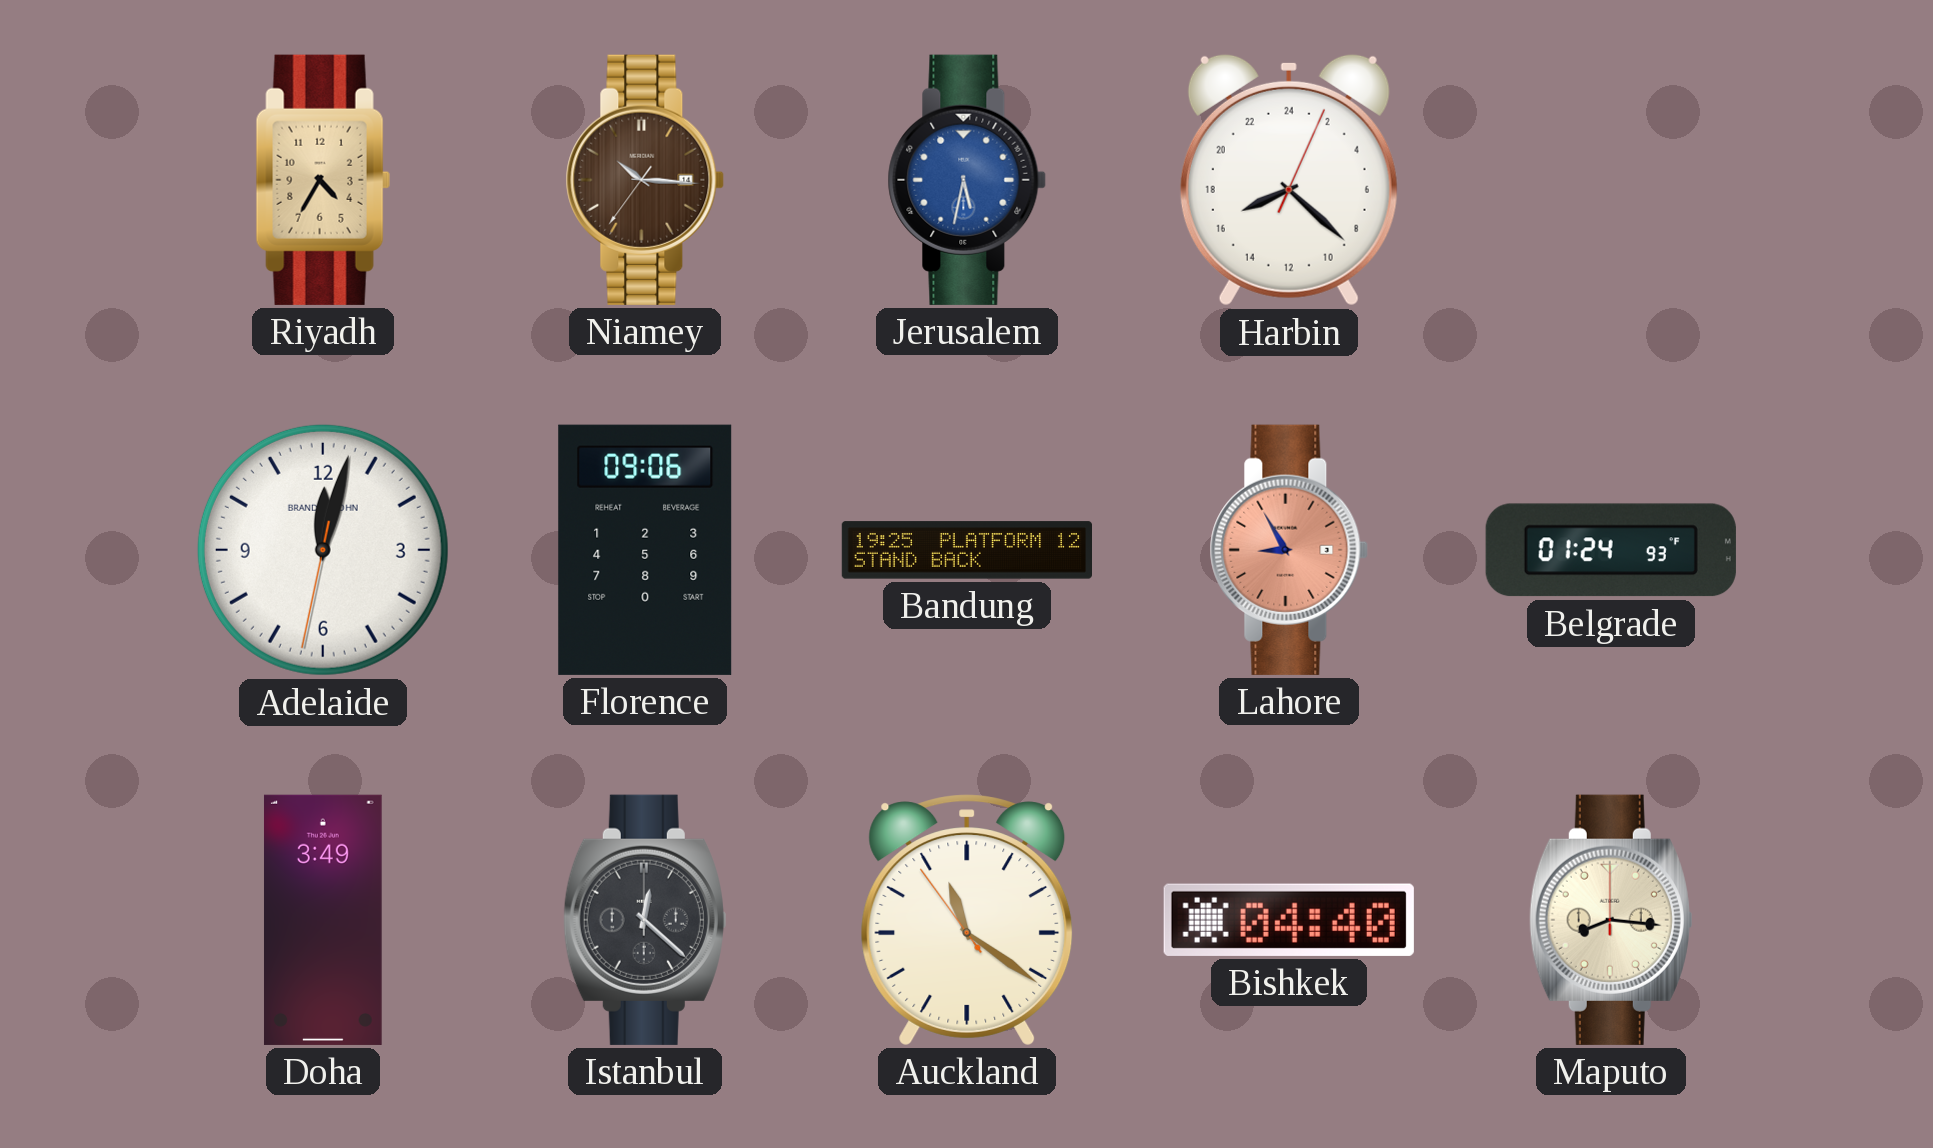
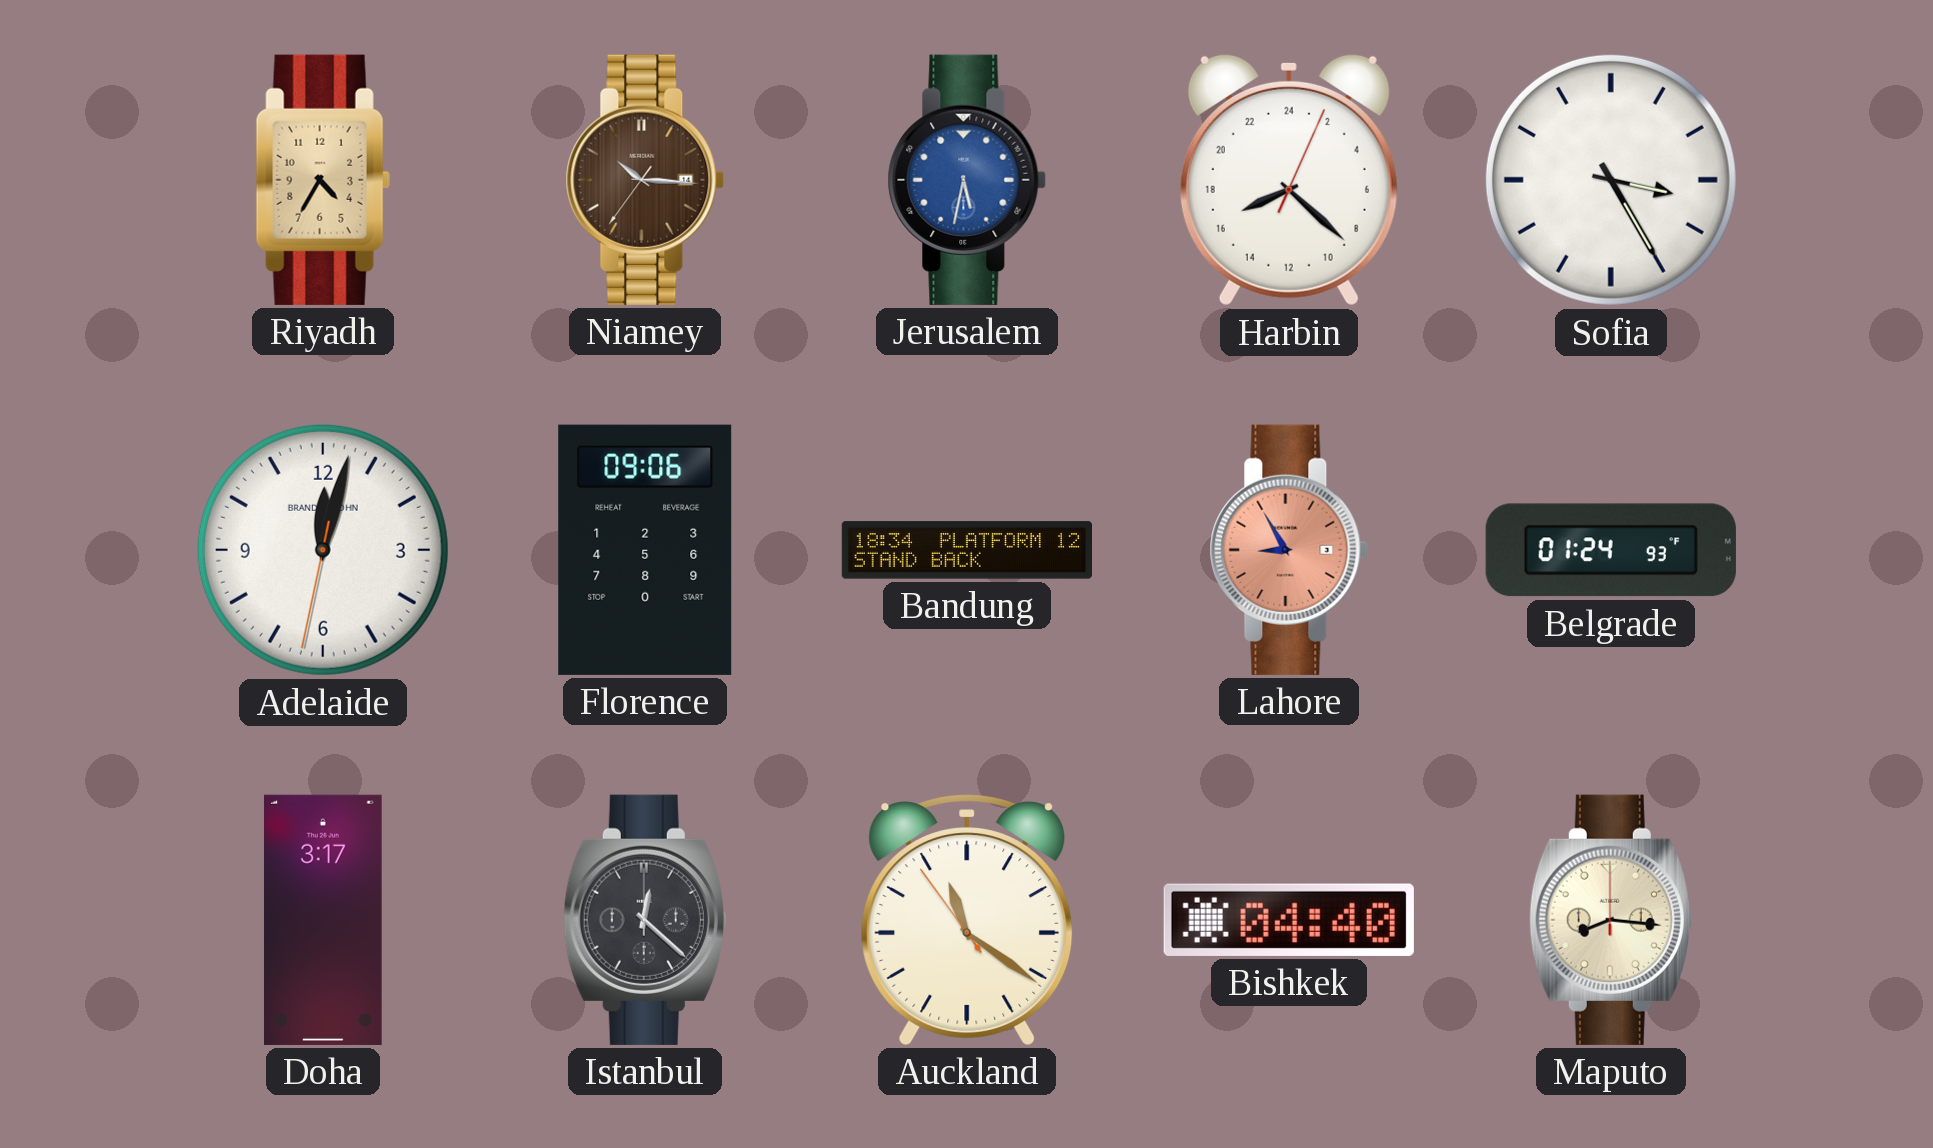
Sofia: none -> 3:25
Bandung: 19:25 -> 18:34
Doha: 3:49 -> 3:17
